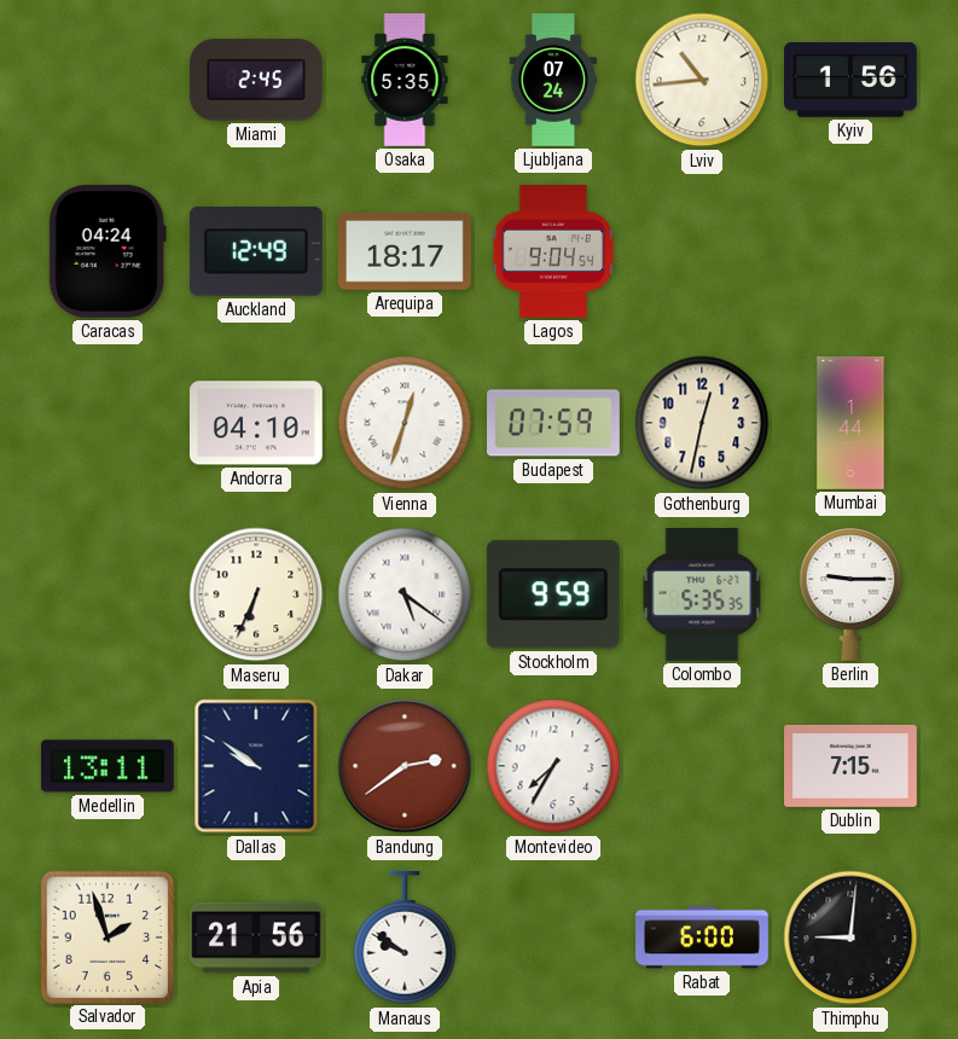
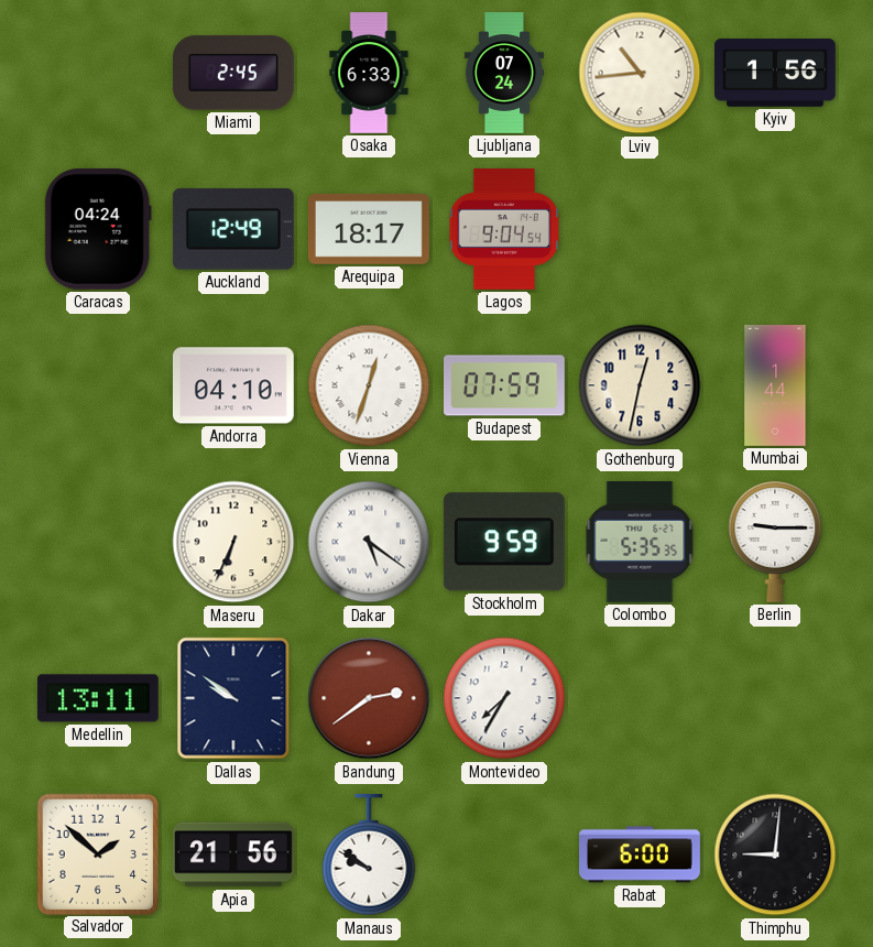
Osaka: 5:35 -> 6:33
Dublin: 7:15 -> none
Salvador: 1:57 -> 1:52
